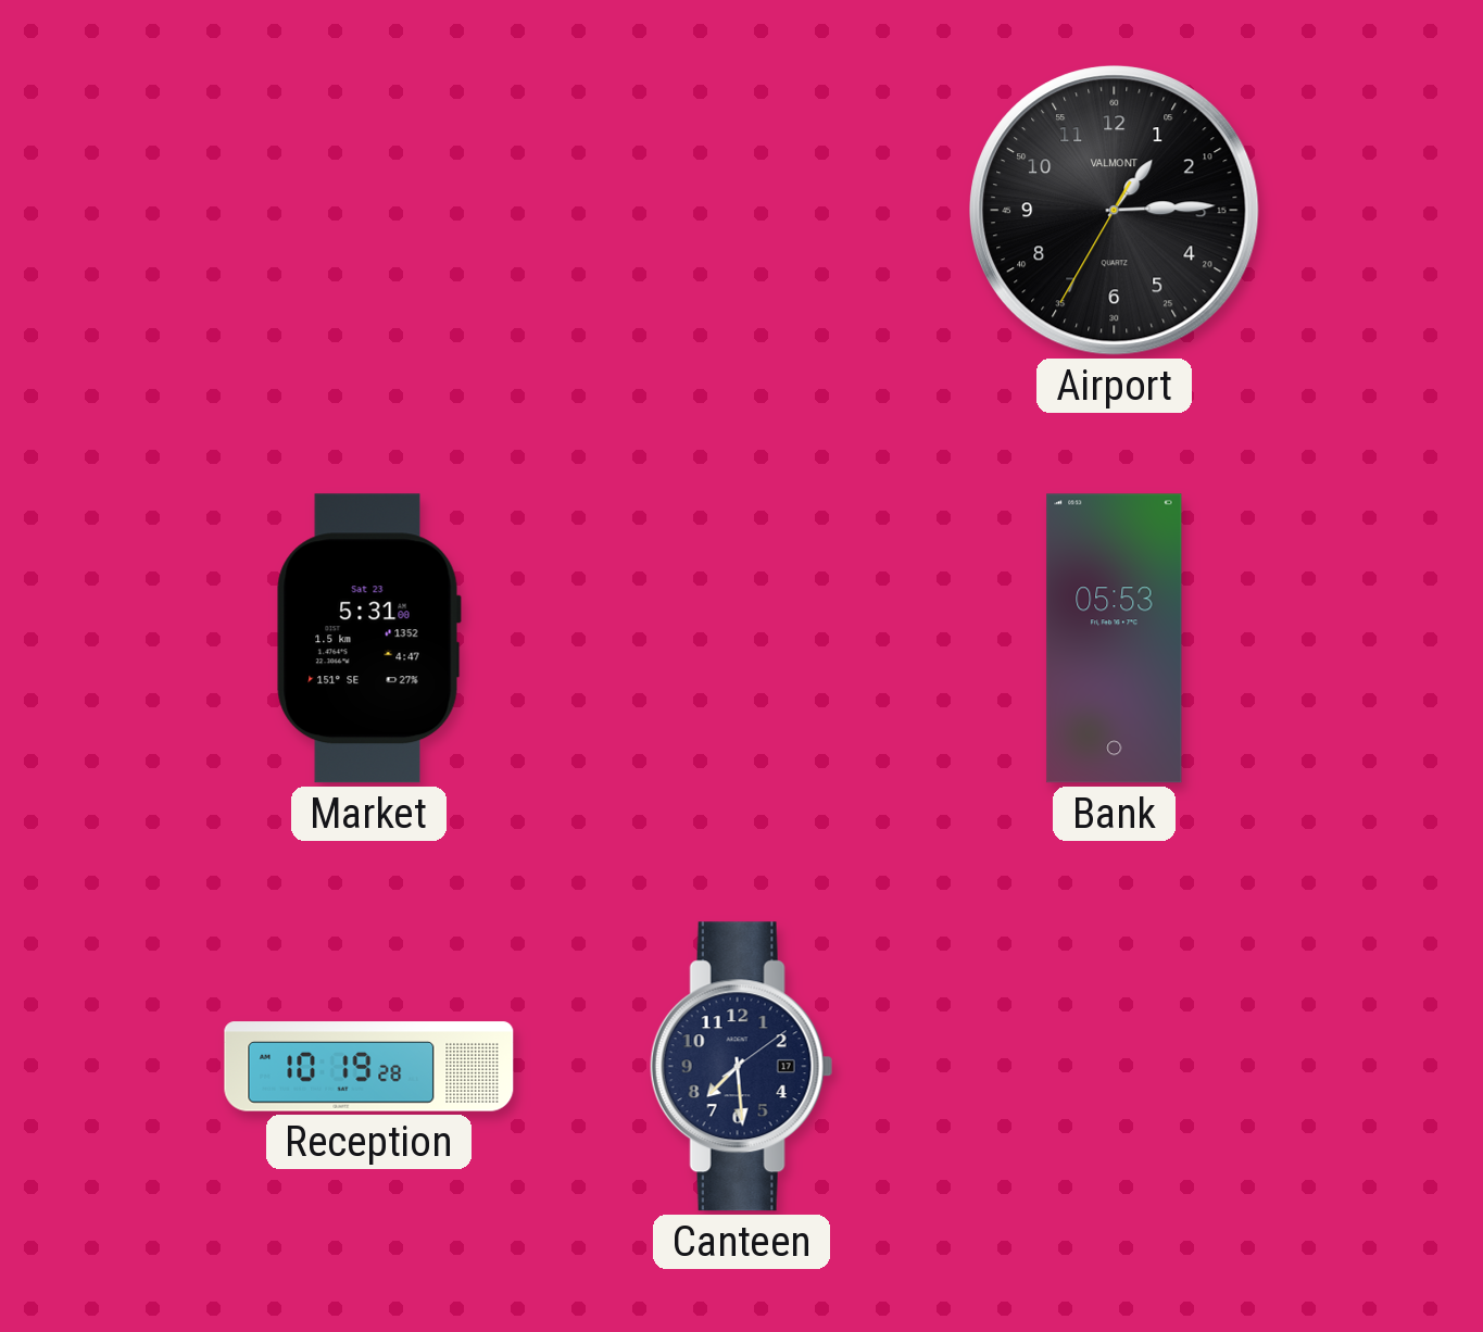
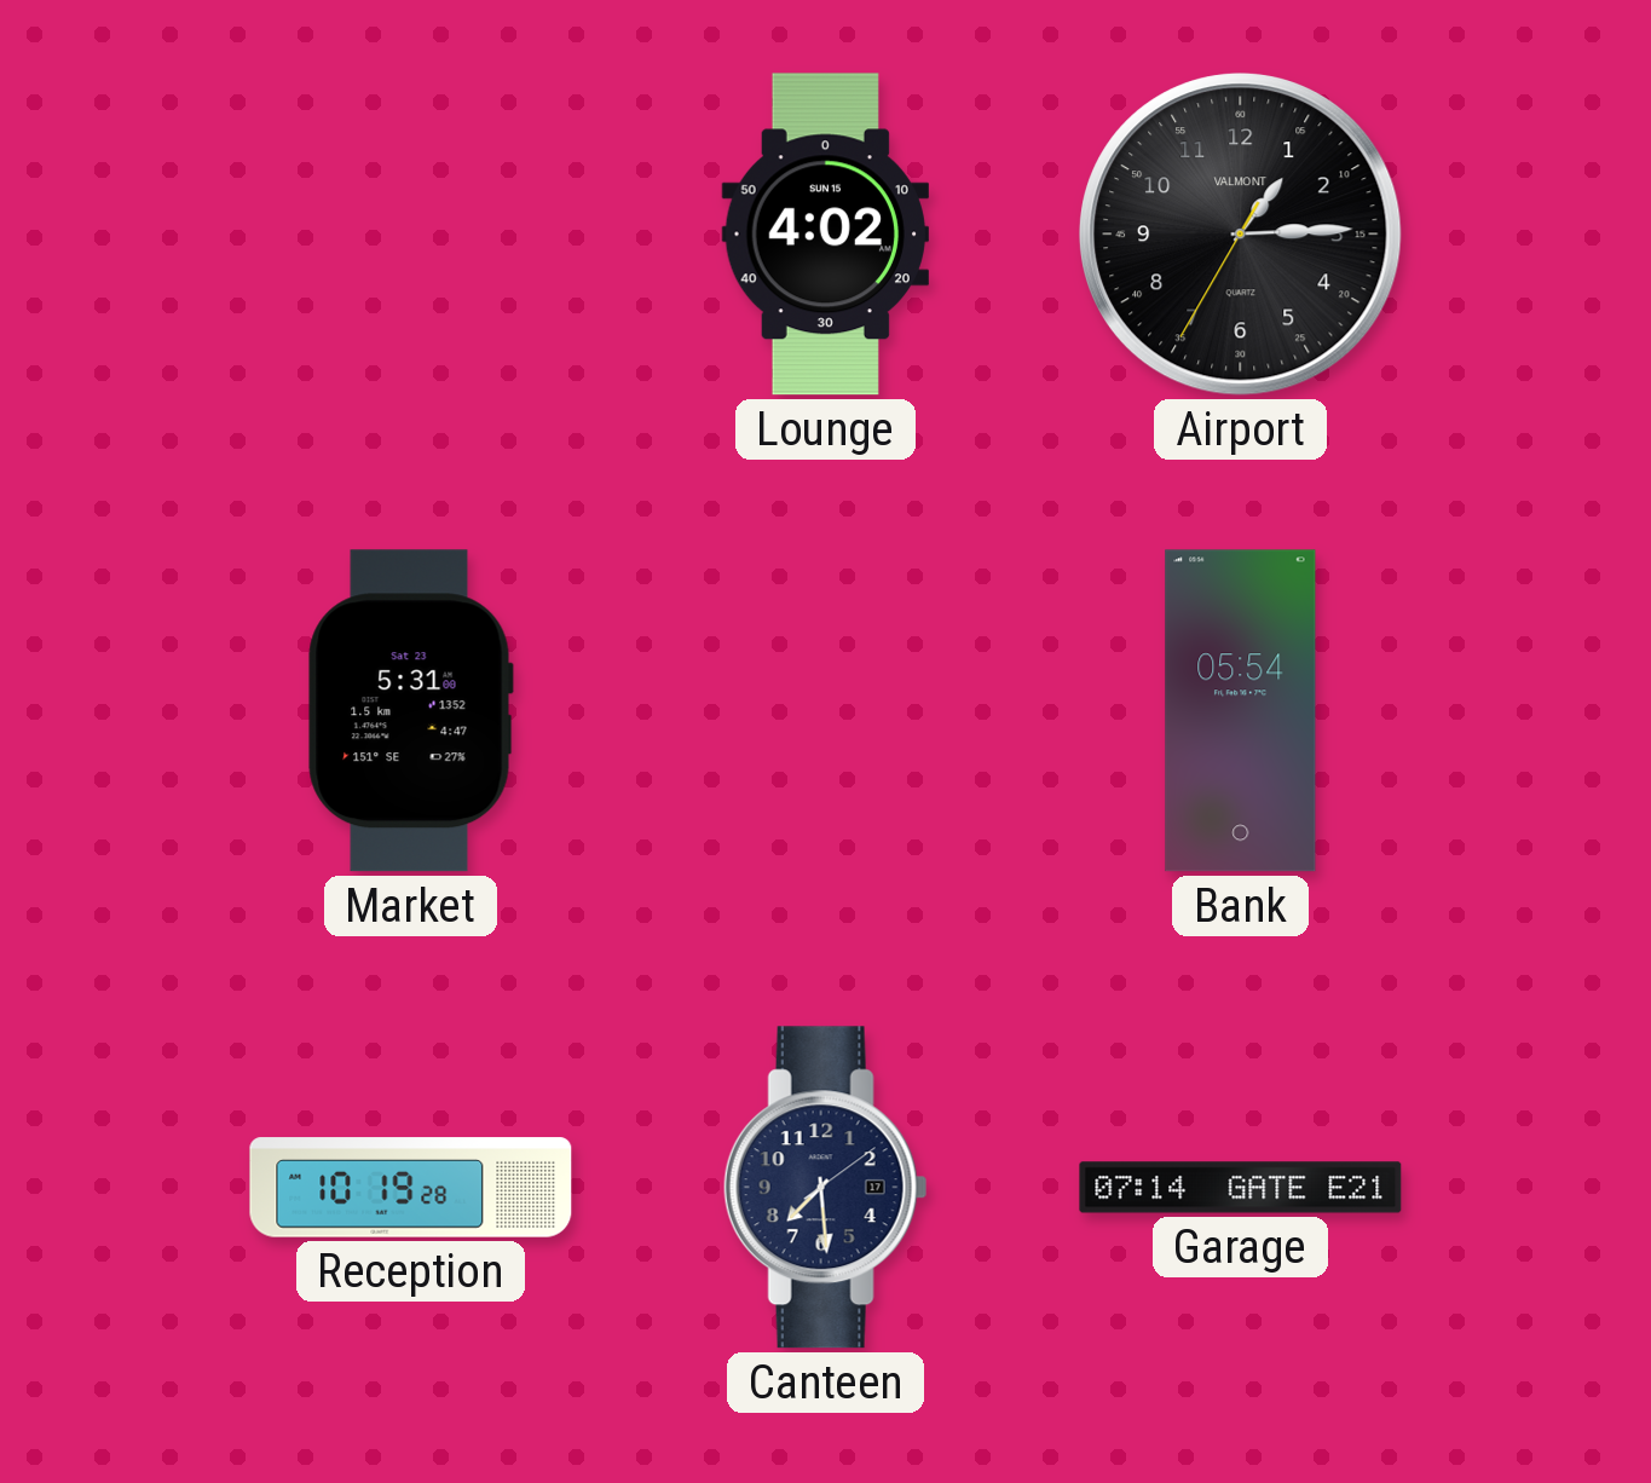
Lounge: none -> 4:02
Bank: 05:53 -> 05:54
Garage: none -> 07:14
